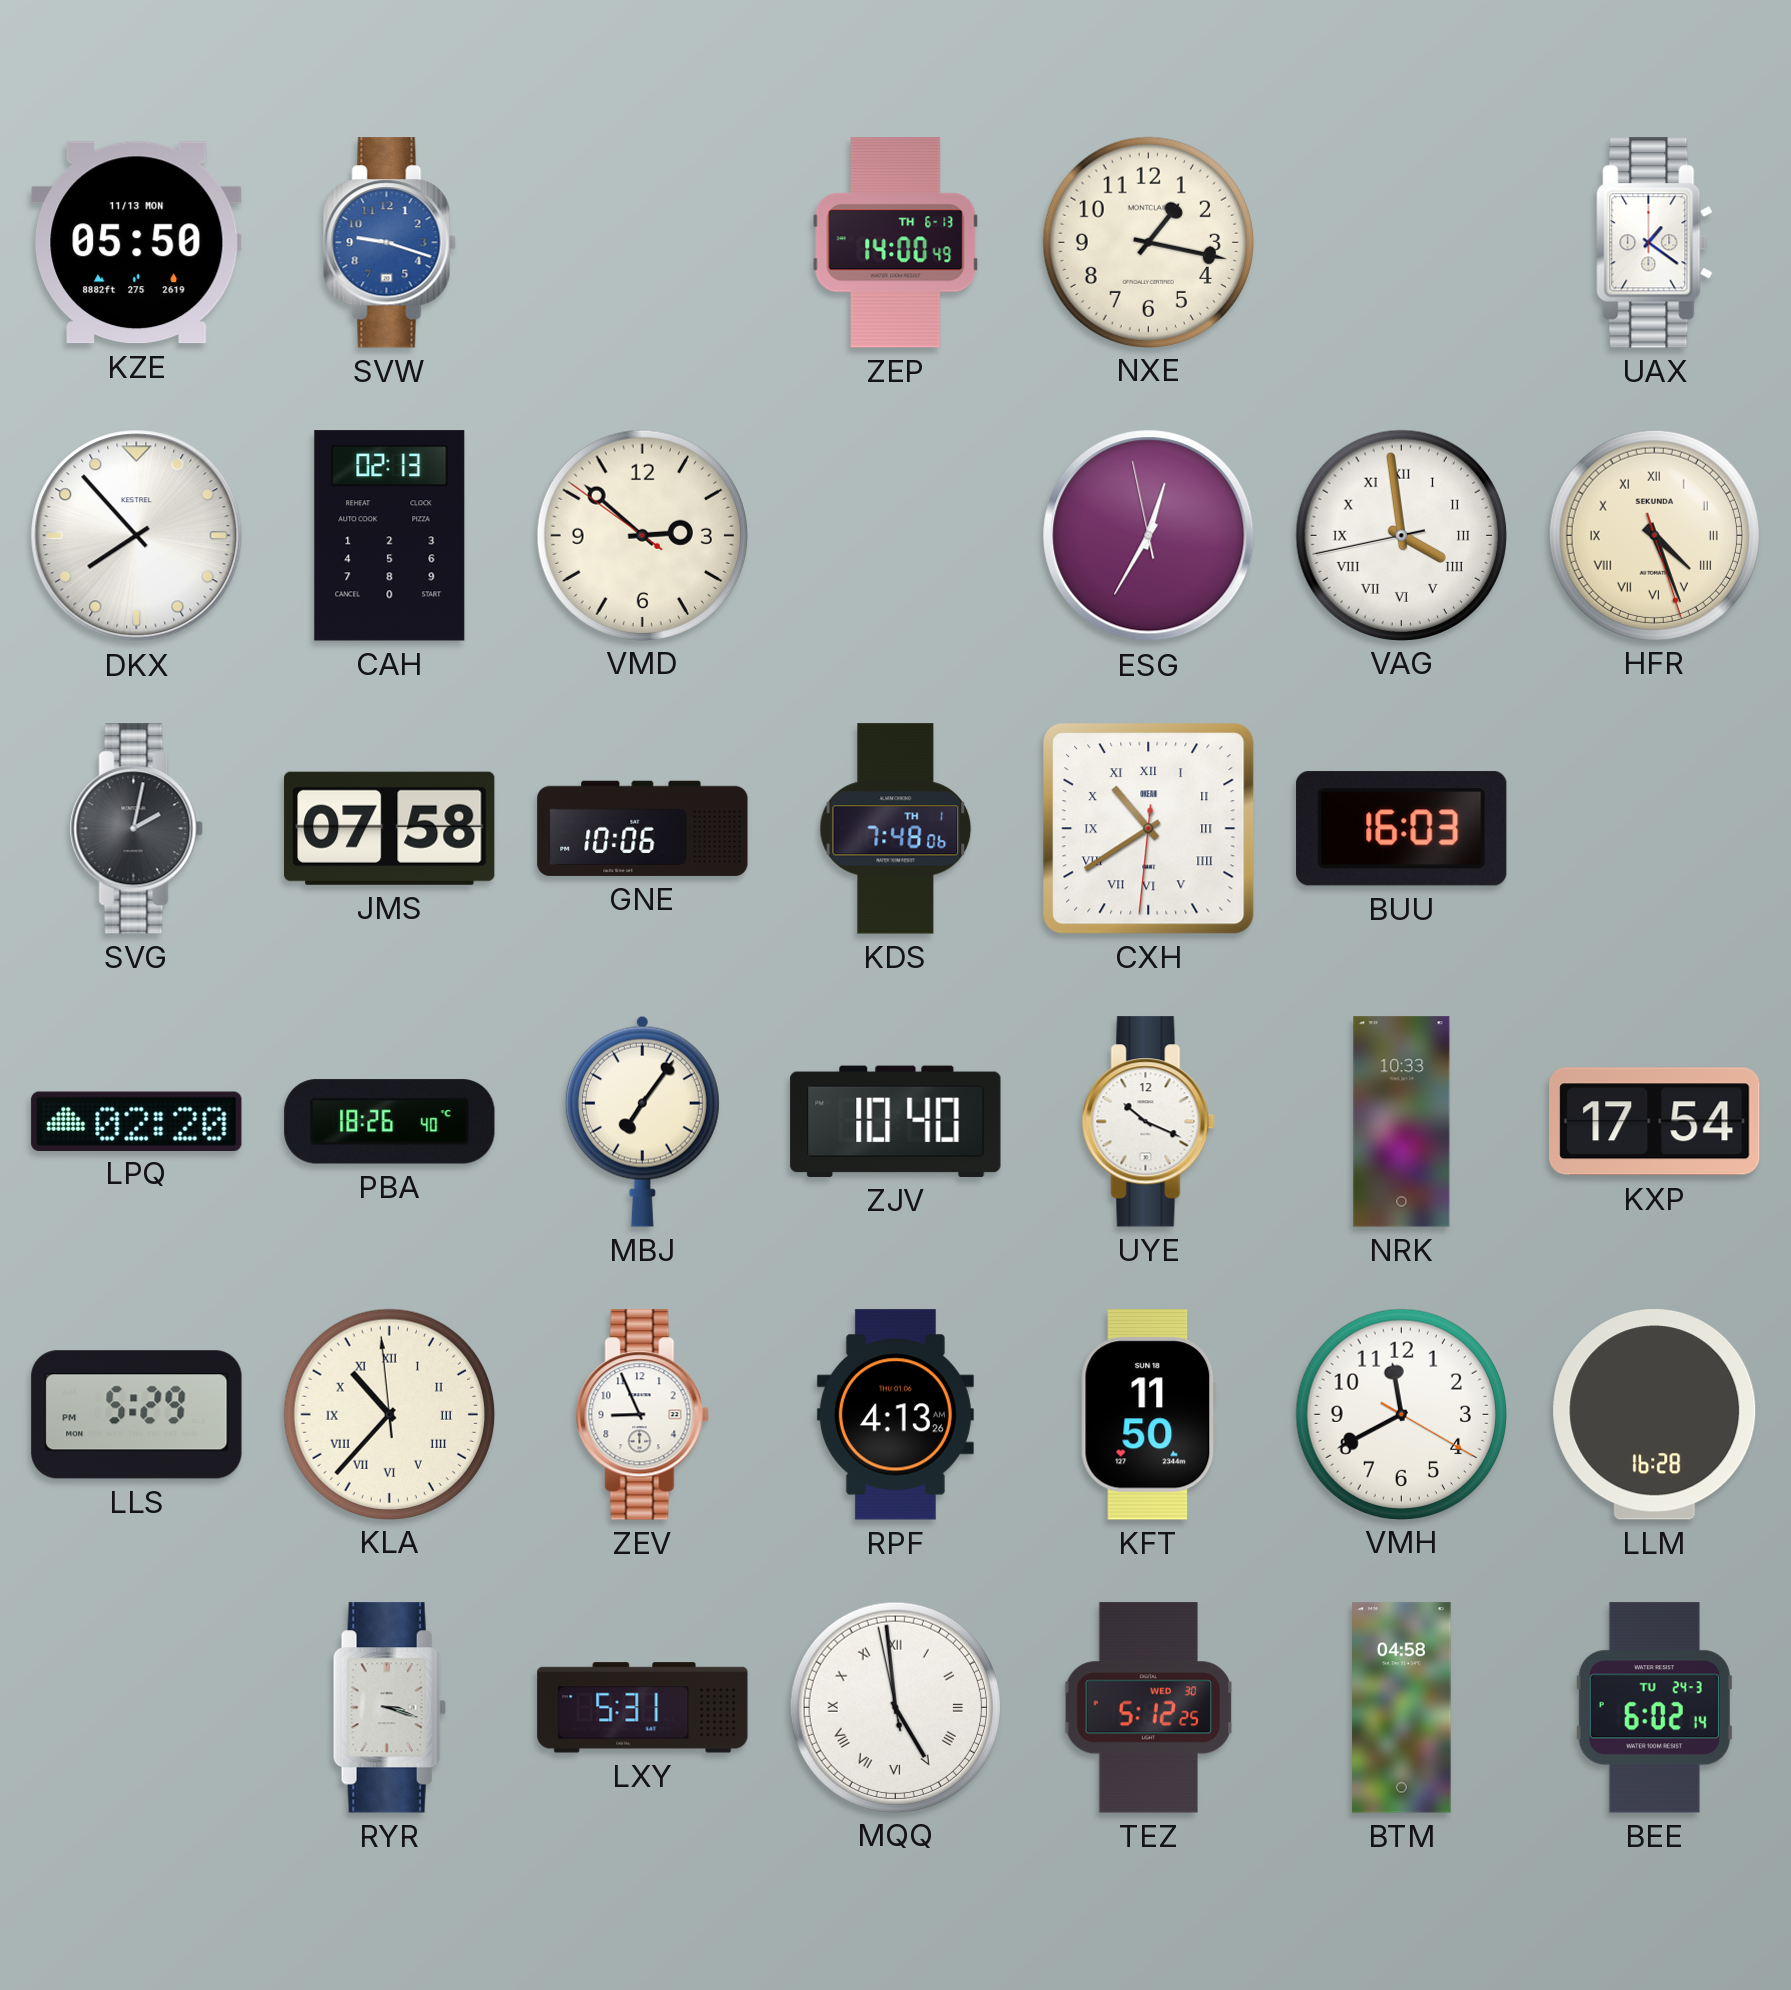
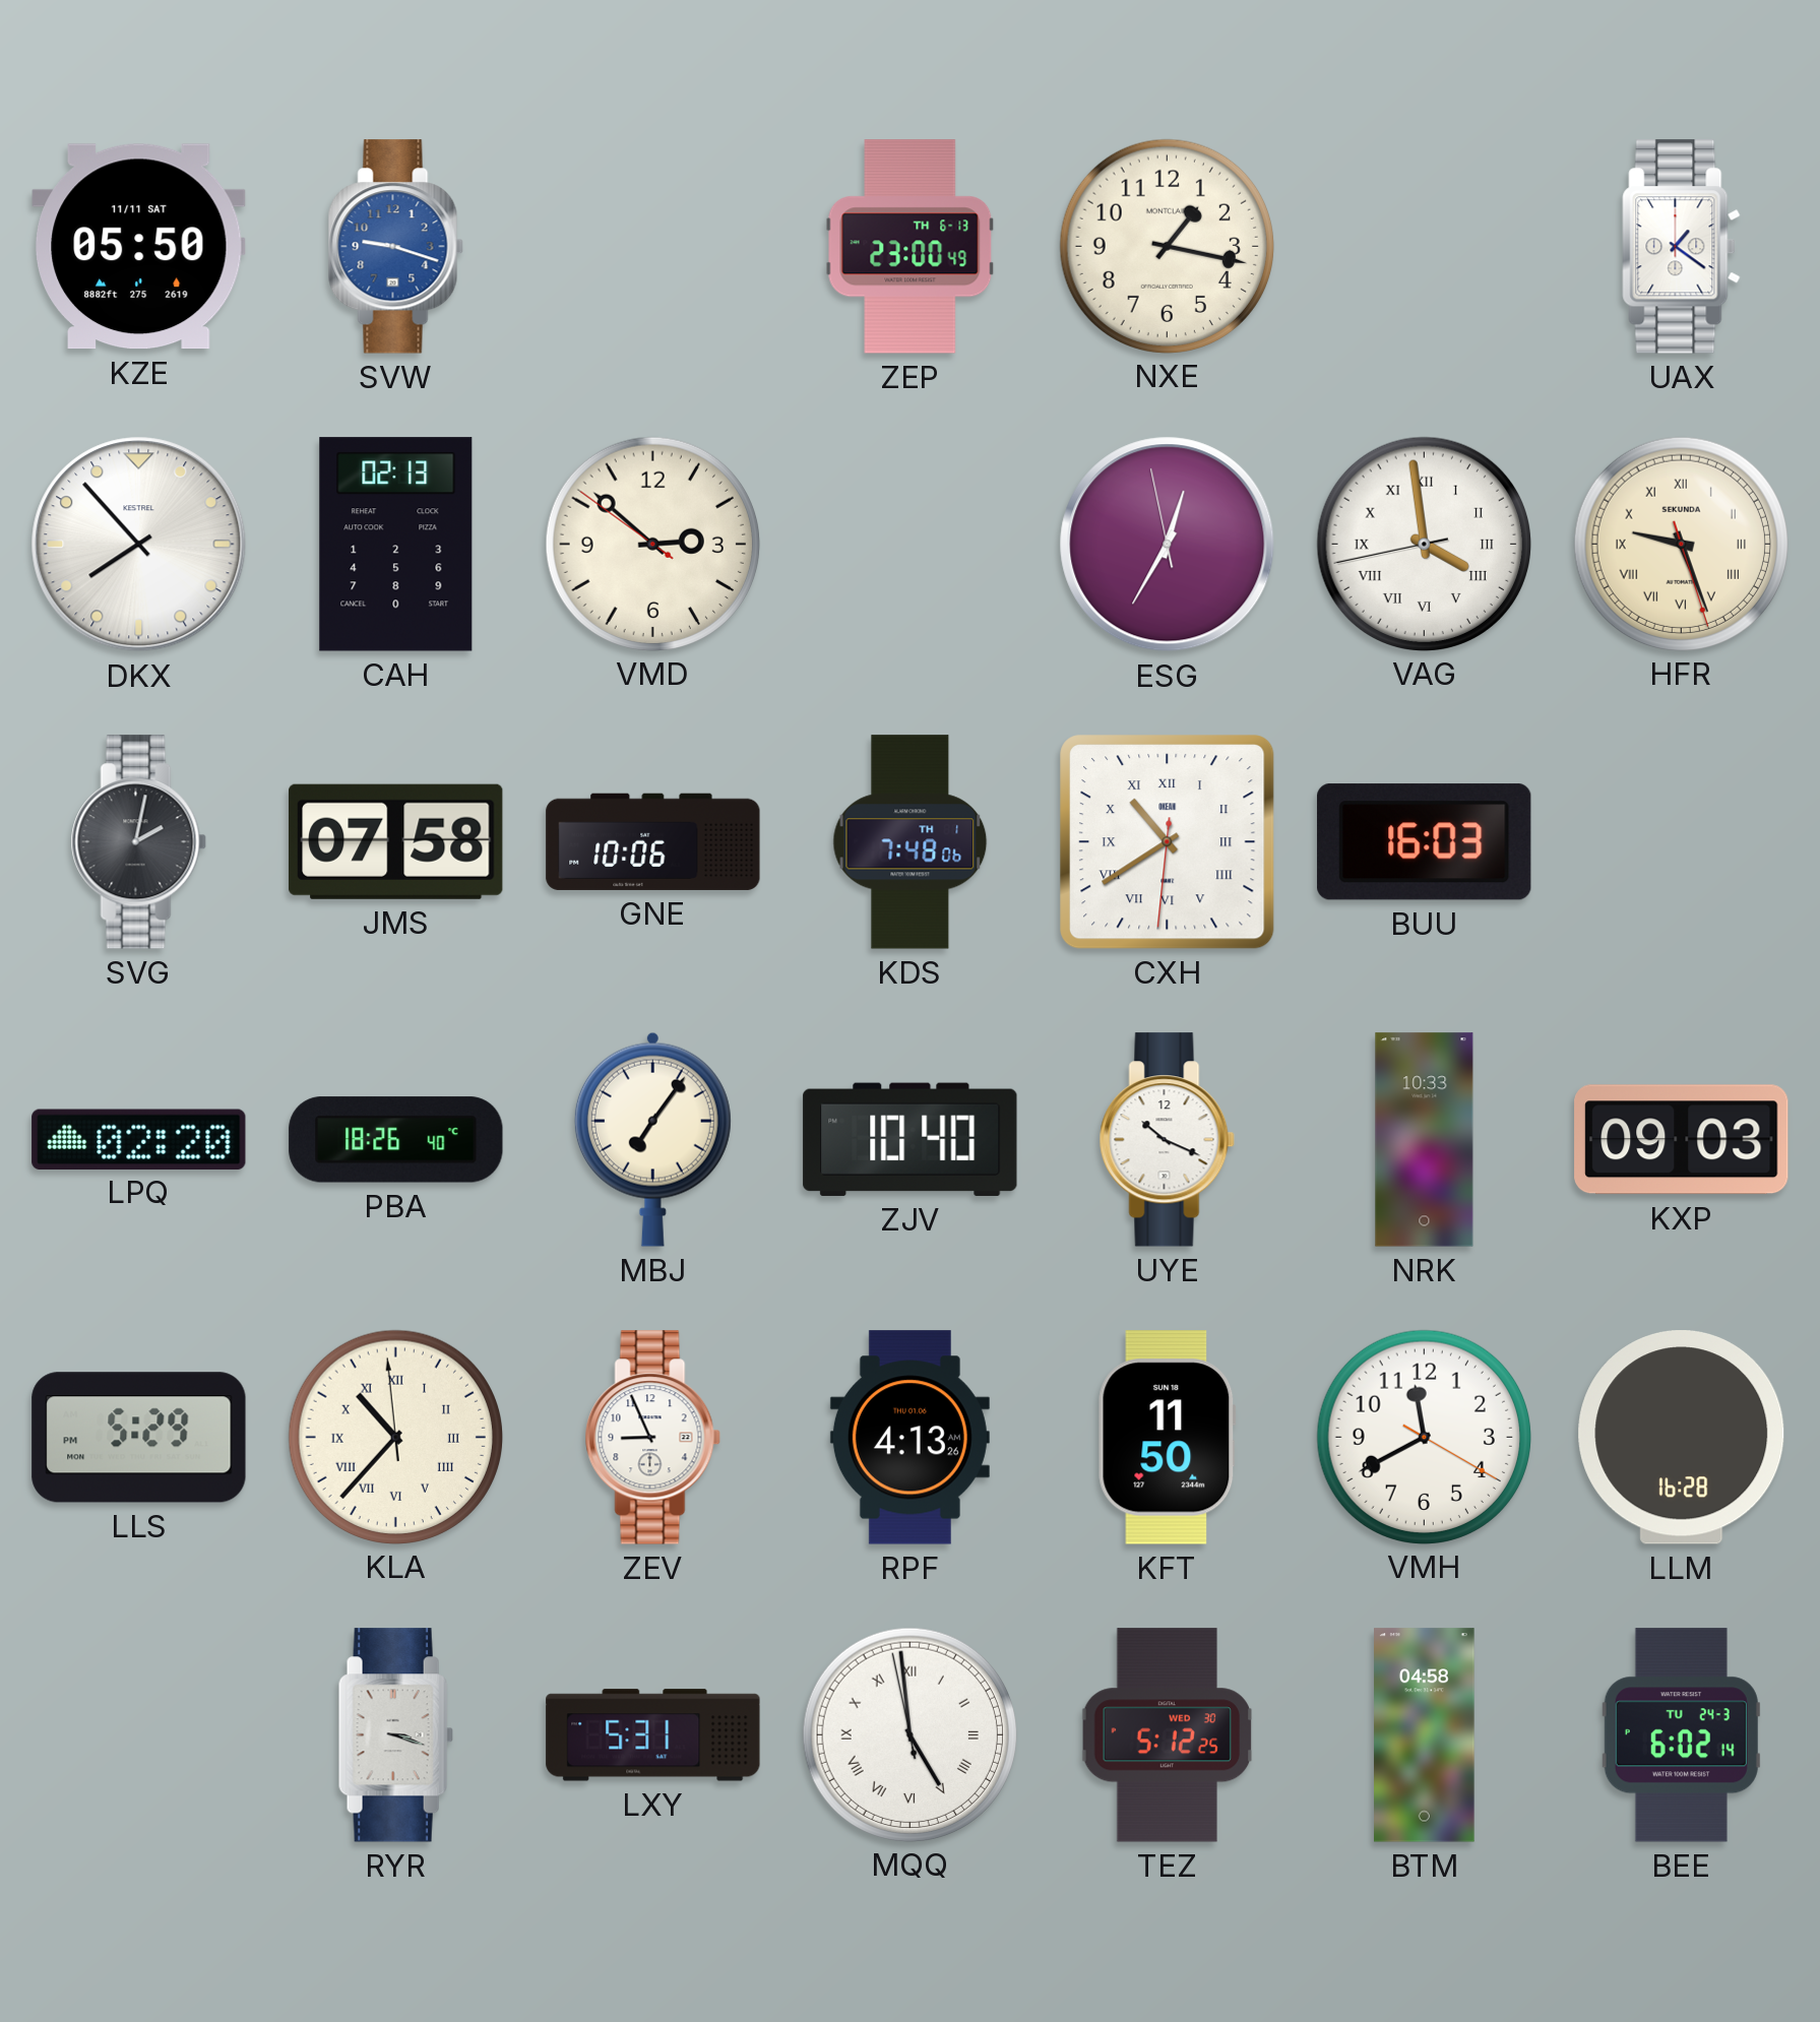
KZE date: 11/13 MON -> 11/11 SAT
ZEP: 14:00 -> 23:00
HFR: 4:26 -> 9:26
KXP: 17:54 -> 09:03
